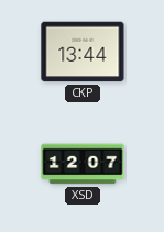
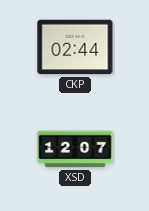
CKP: 13:44 -> 02:44
